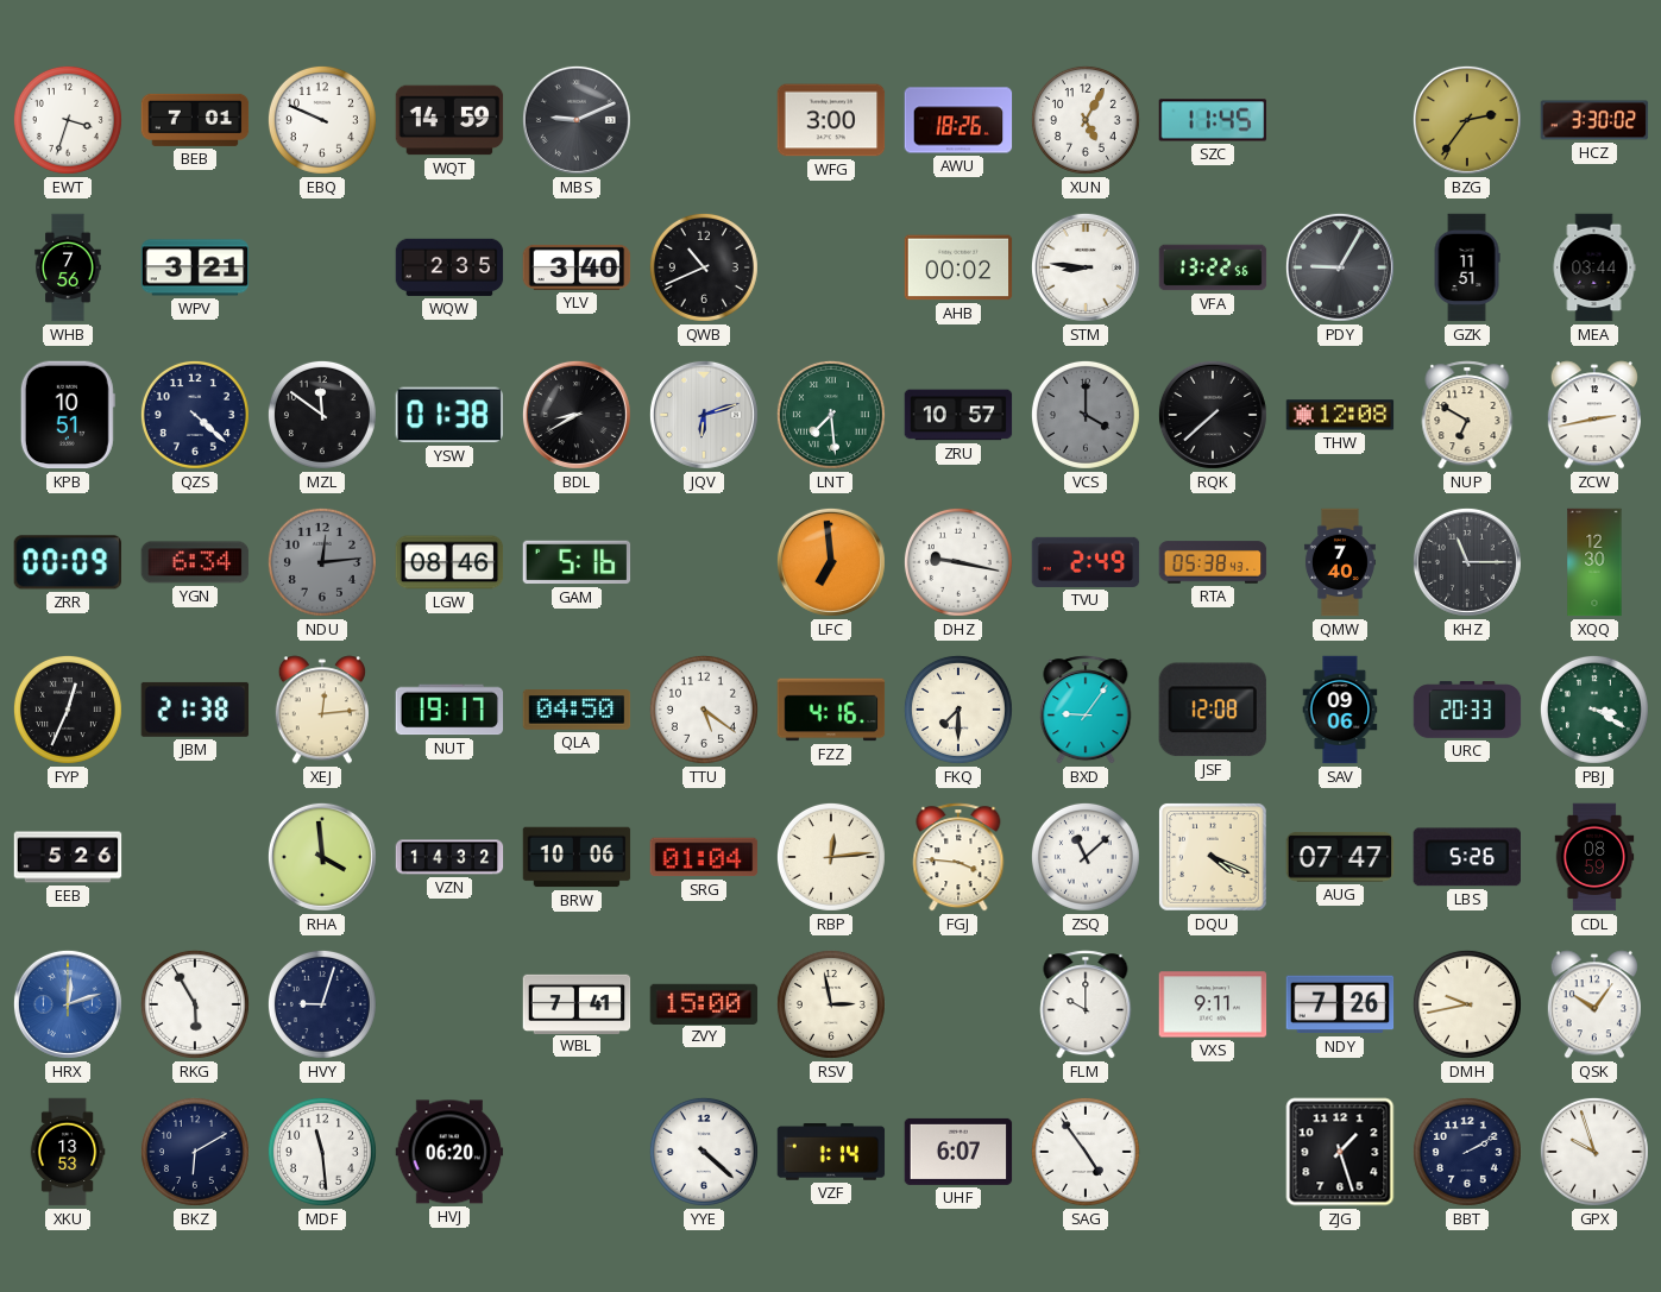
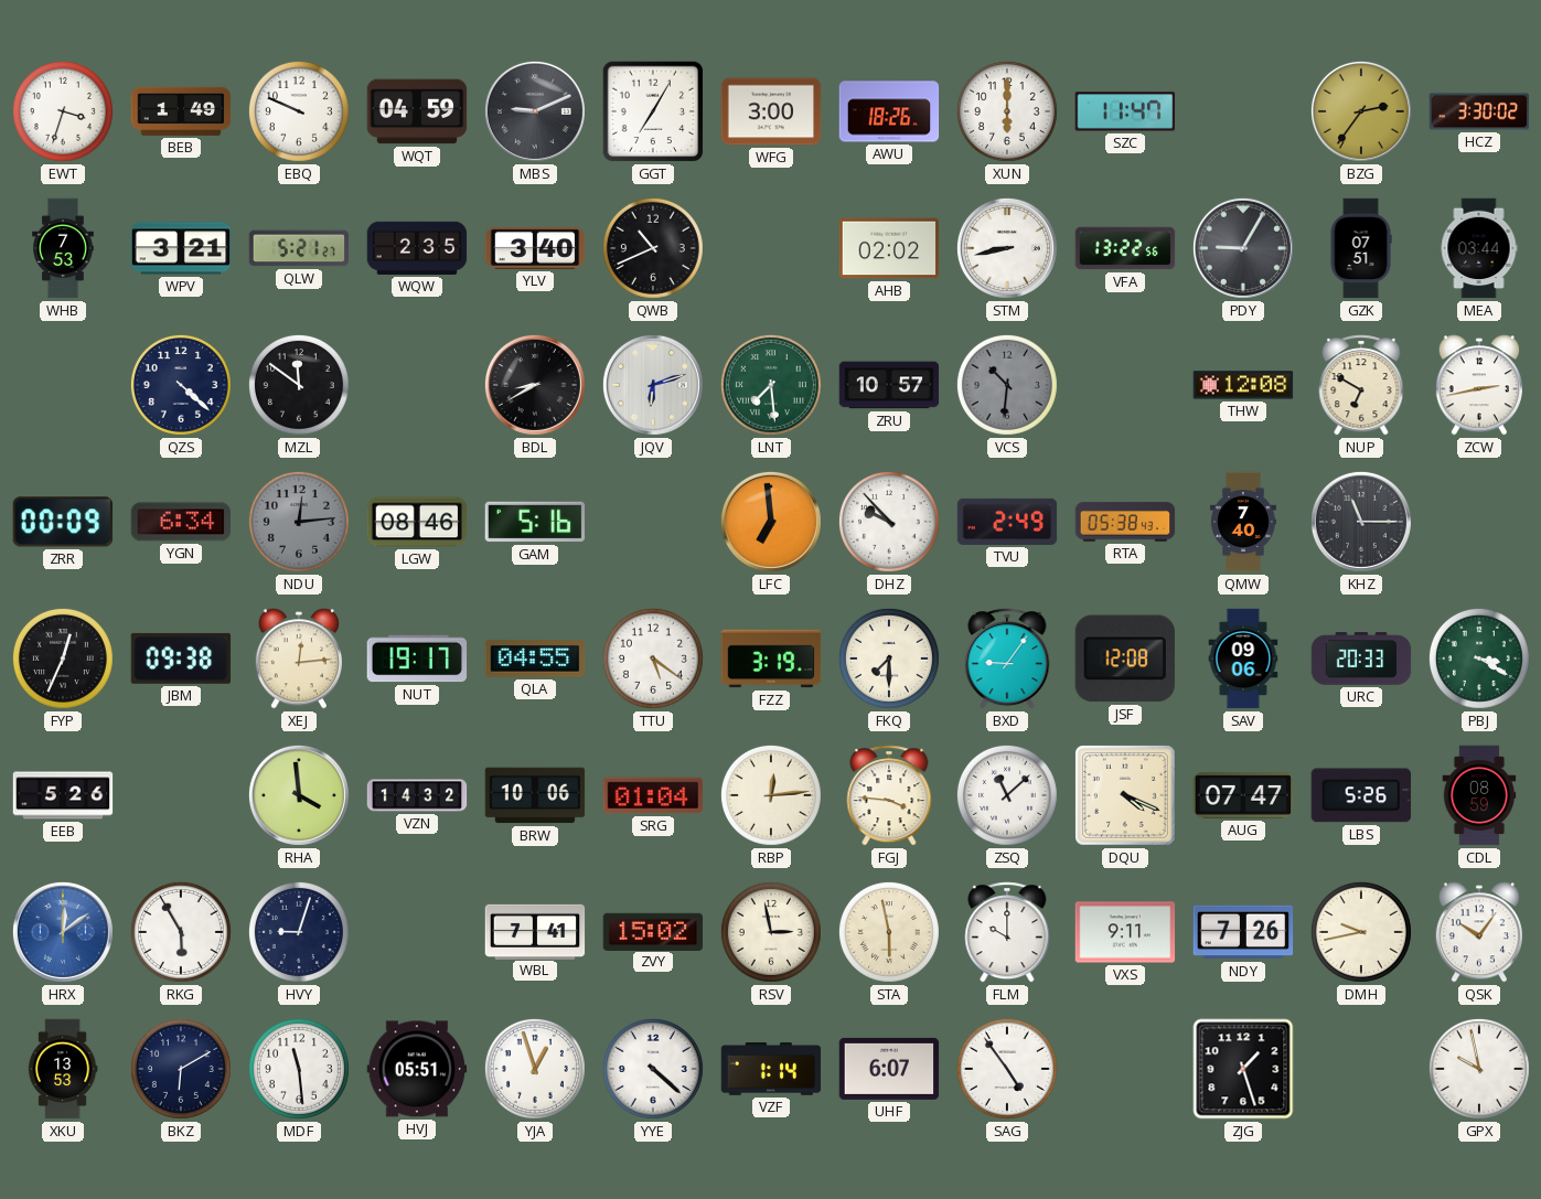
BEB: 7:01 -> 1:49
WQT: 14:59 -> 04:59
GGT: none -> 7:05
XUN: 5:05 -> 6:00
SZC: 11:45 -> 11:47
WHB: 7:56 -> 7:53
QLW: none -> 5:21
AHB: 00:02 -> 02:02
STM: 8:46 -> 8:43
GZK: 11:51 -> 07:51
KPB: 10:51 -> none
YSW: 01:38 -> none
VCS: 4:00 -> 10:31
RQK: 7:38 -> none
DHZ: 9:17 -> 9:53
XQQ: 12:30 -> none
JBM: 21:38 -> 09:38
QLA: 04:50 -> 04:55
FZZ: 4:16 -> 3:19
HRX: 12:12 -> 12:09
ZVY: 15:00 -> 15:02
STA: none -> 5:58
HVJ: 06:20 -> 05:51
YJA: none -> 12:57
BBT: 2:10 -> none
GPX: 9:57 -> 9:58
